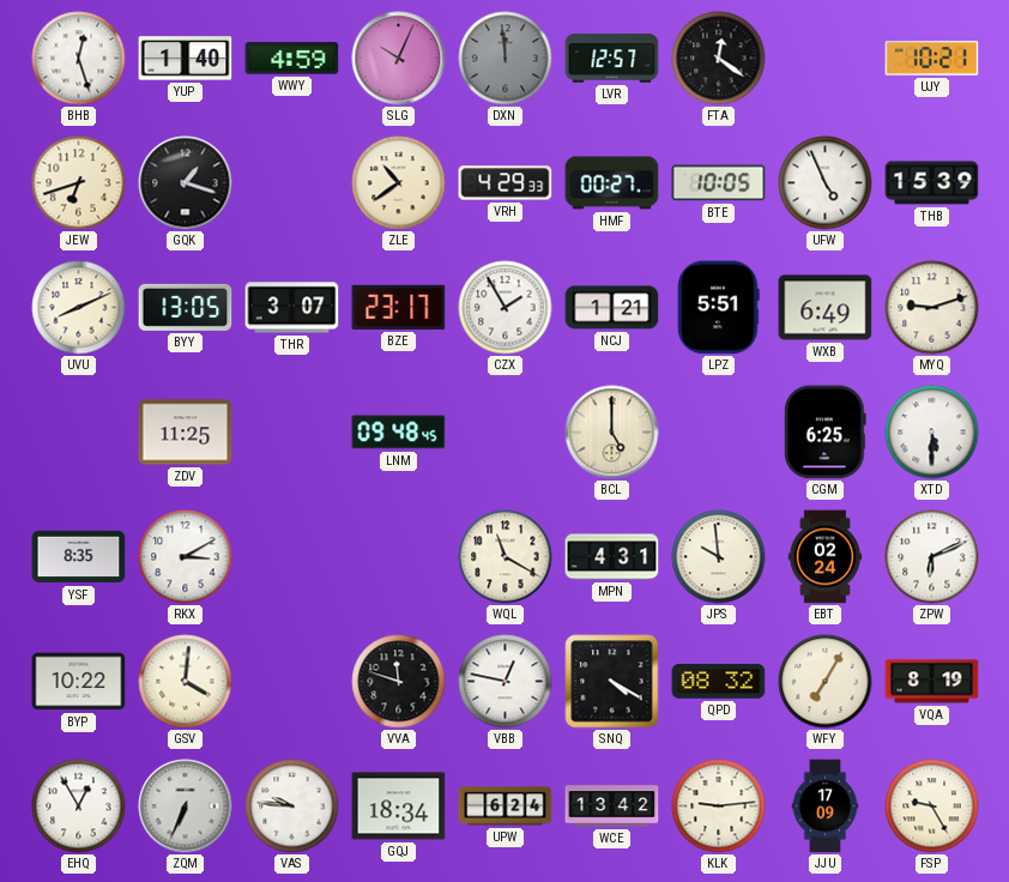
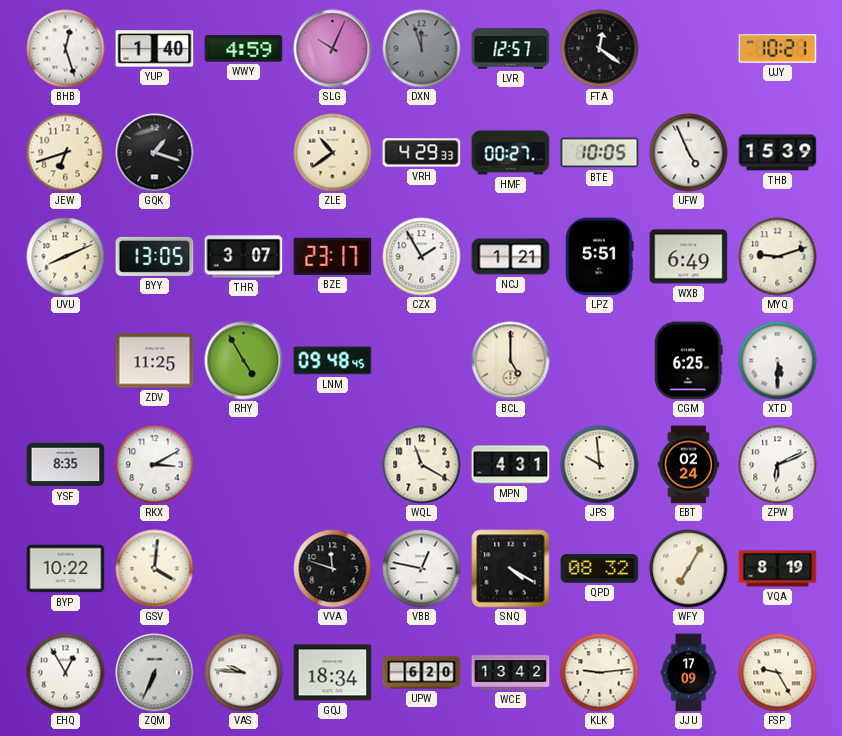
DXN: 11:59 -> 11:57
RHY: none -> 4:55
UPW: 6:24 -> 6:20
